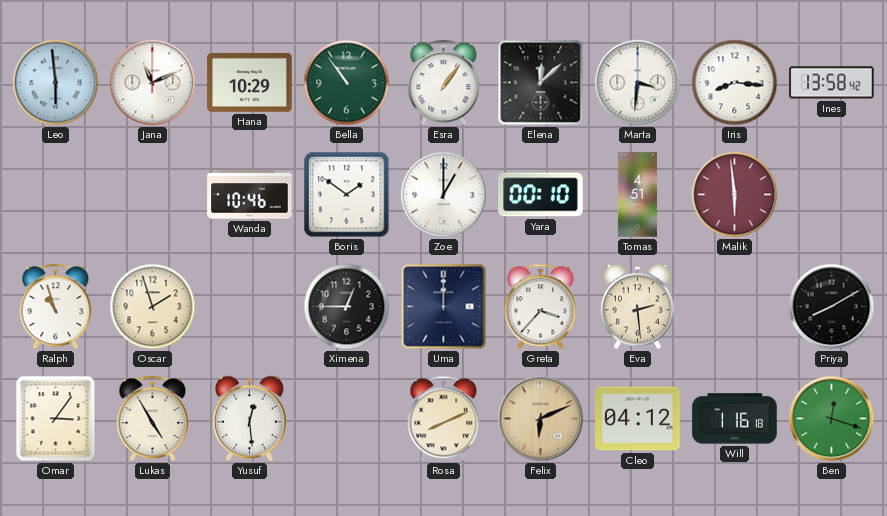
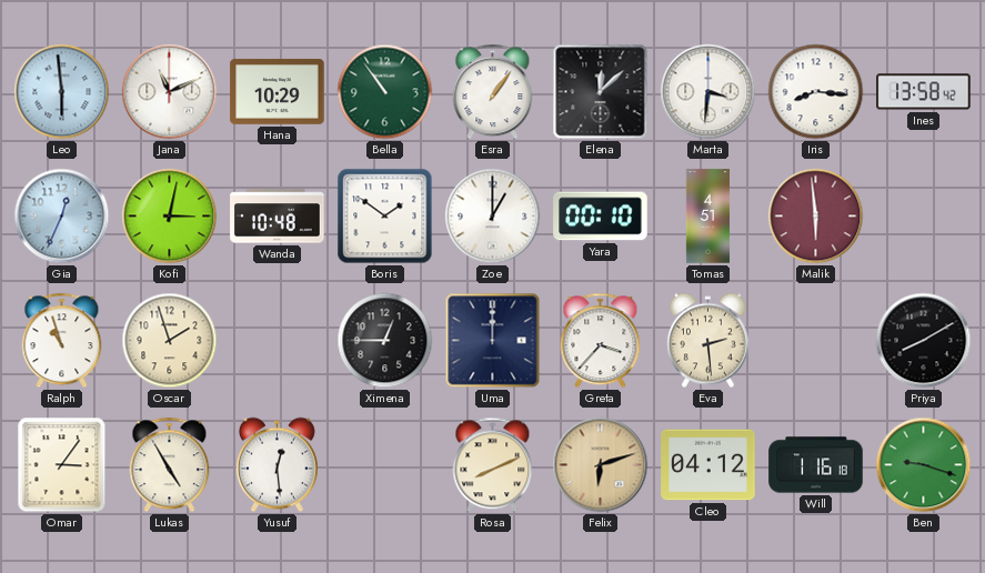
Gia: none -> 12:34
Kofi: none -> 3:02
Wanda: 10:46 -> 10:48
Felix: 6:11 -> 6:12
Ben: 12:18 -> 9:18
